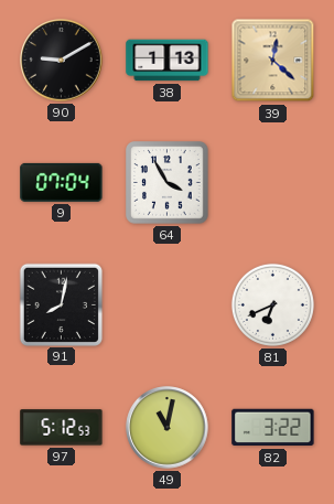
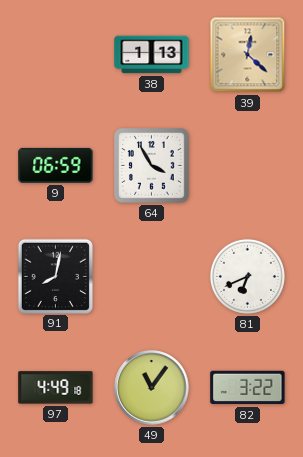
90: 9:10 -> none
9: 07:04 -> 06:59
97: 5:12 -> 4:49
49: 11:02 -> 11:06
